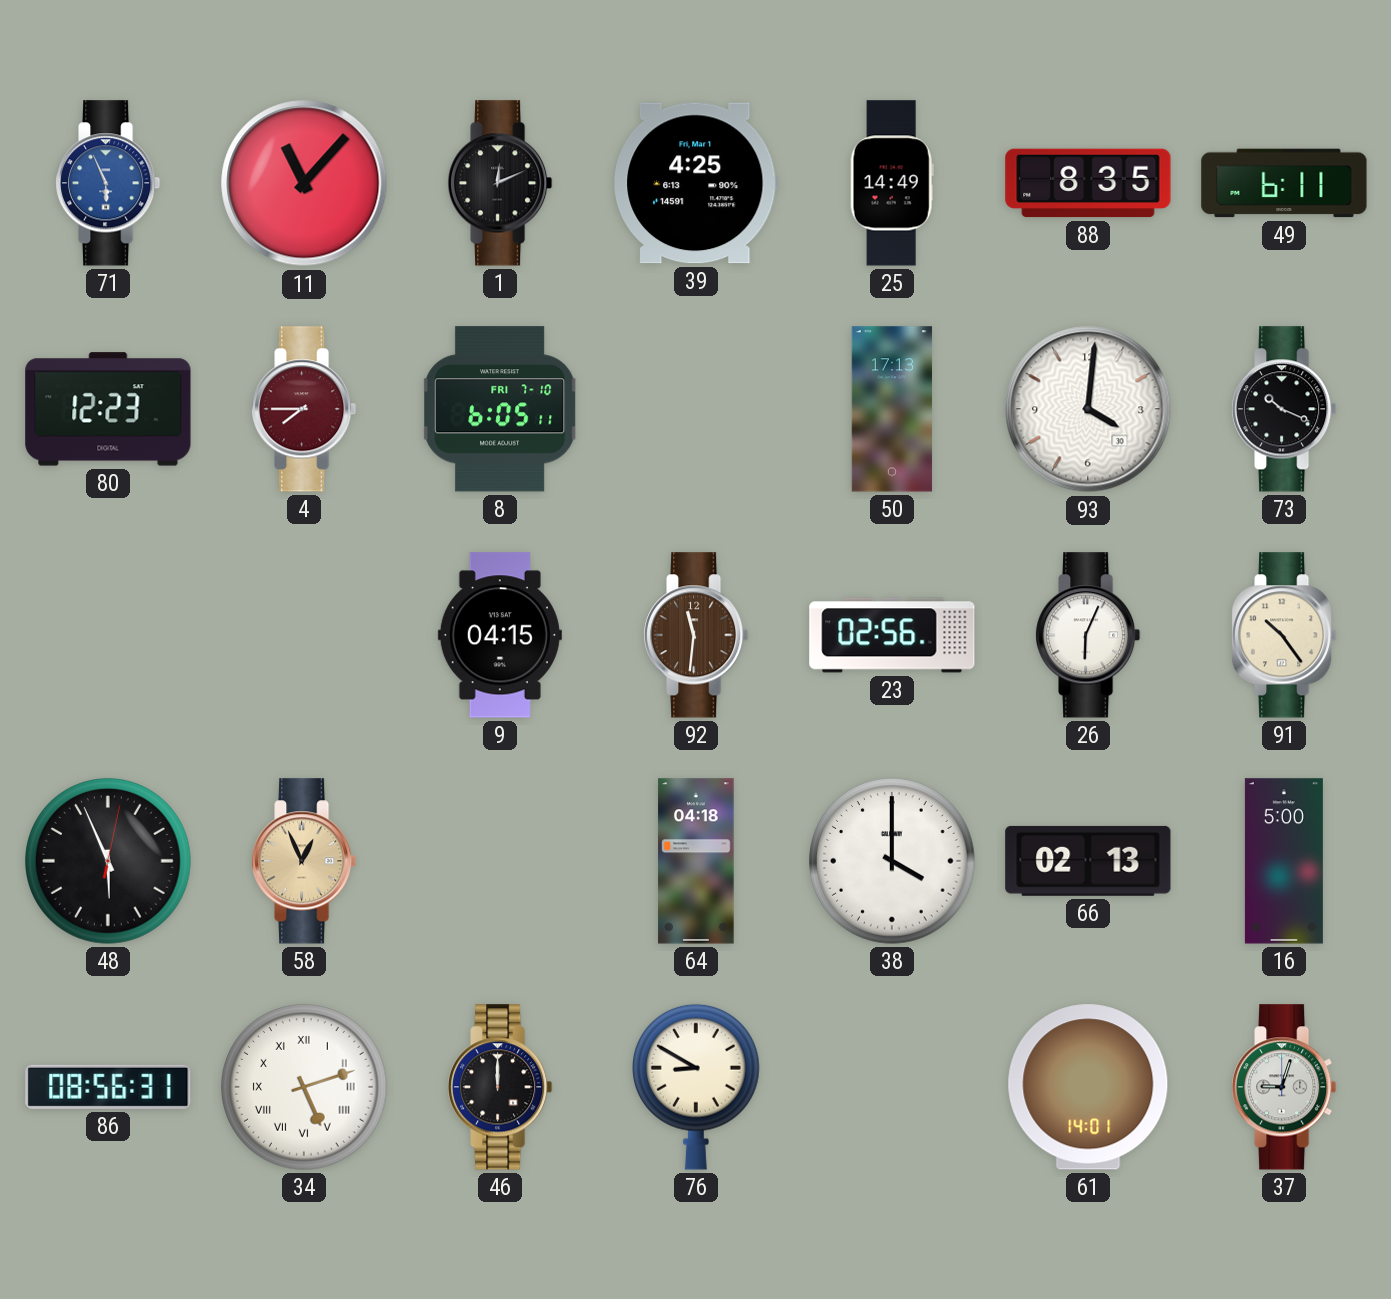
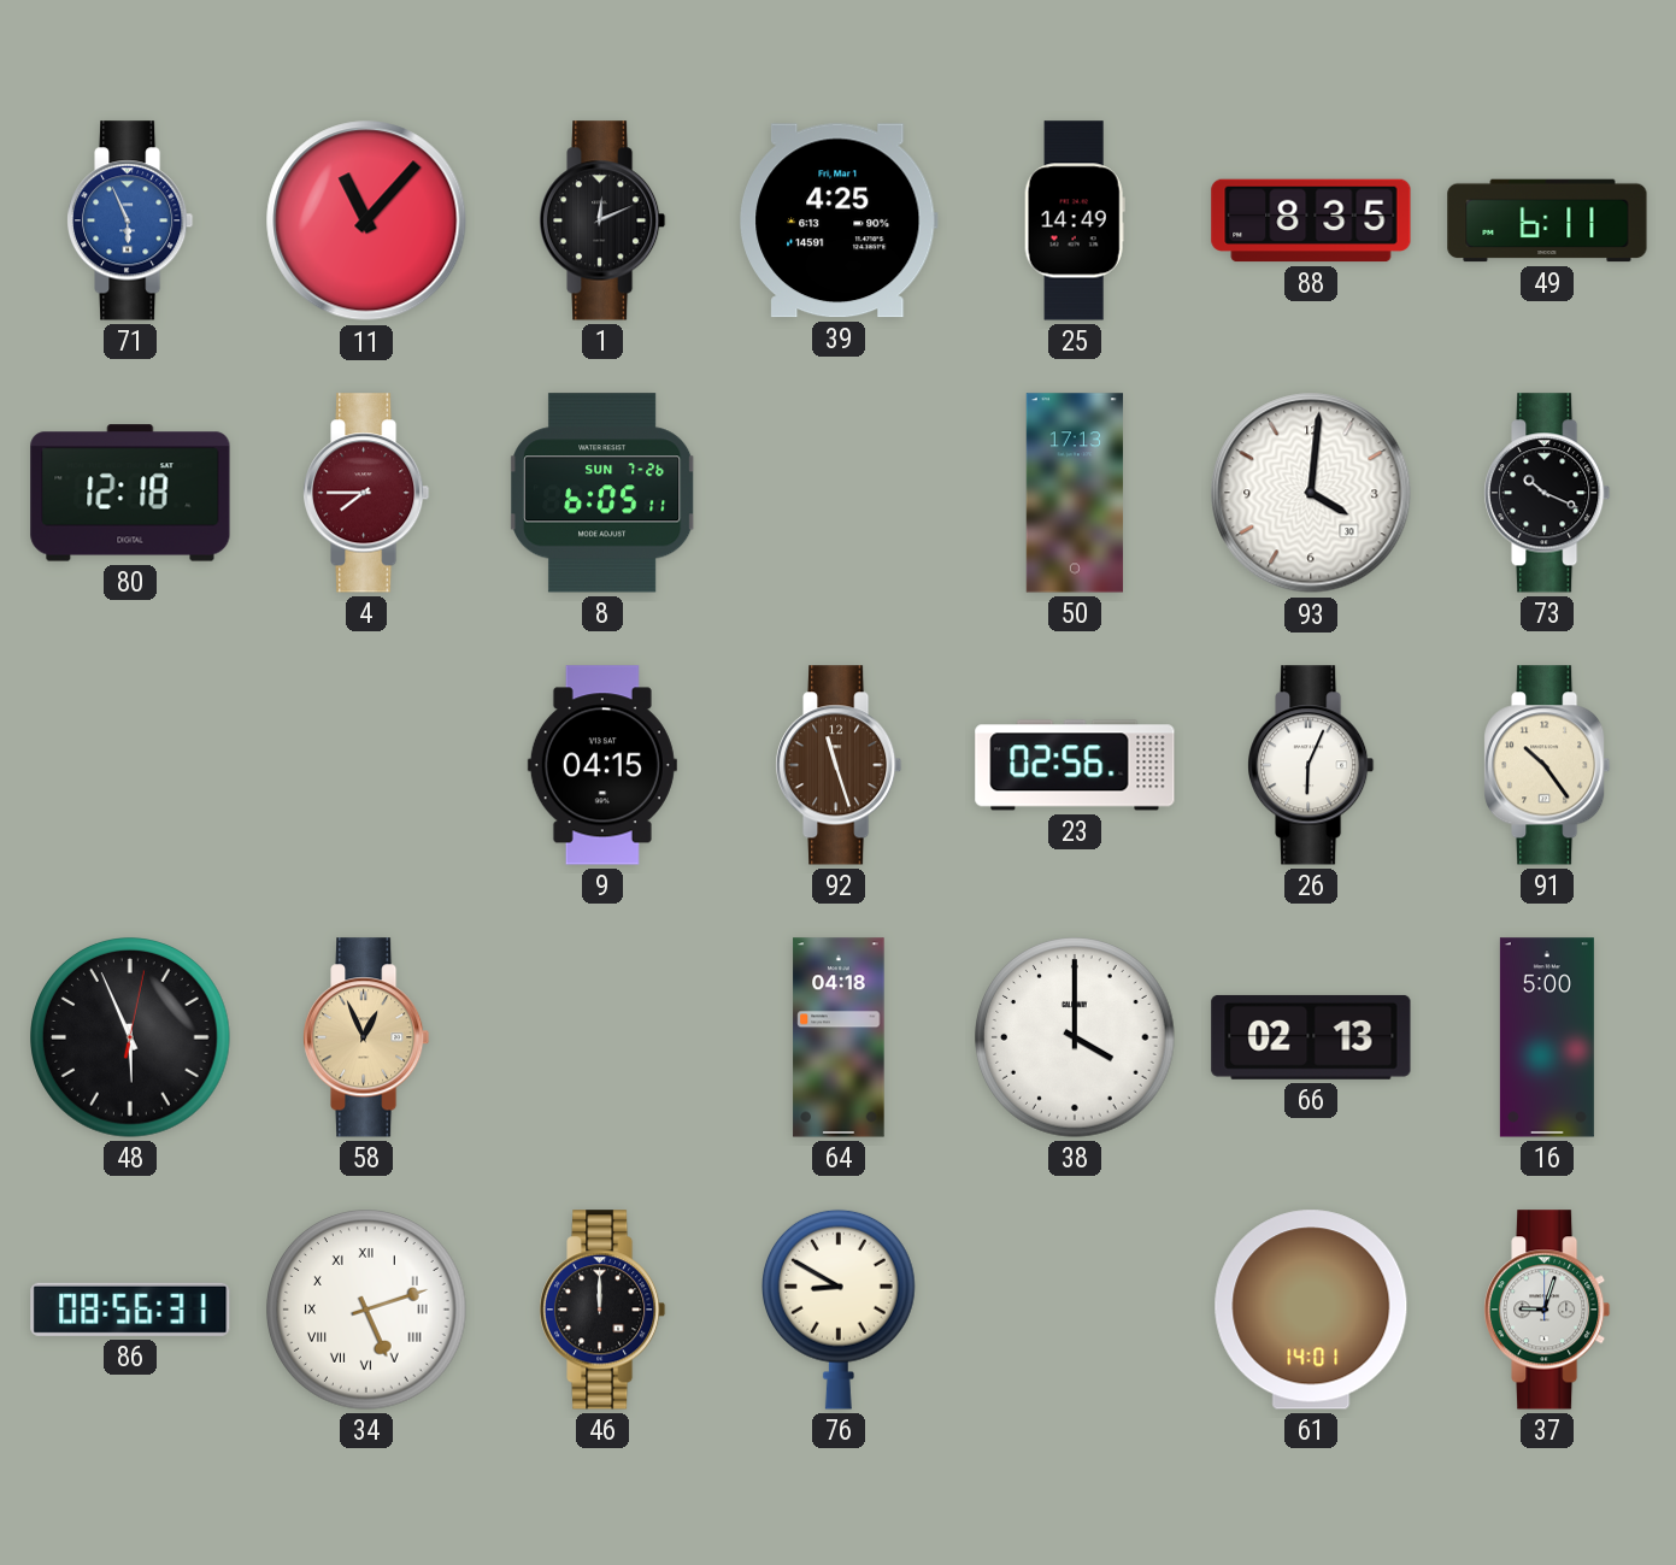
80: 12:23 -> 12:18
8 date: FRI 7-10 -> SUN 7-26
92: 11:31 -> 11:27
